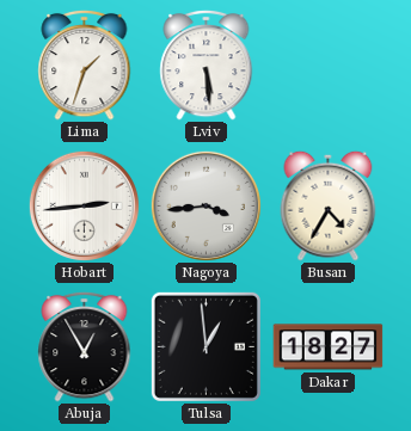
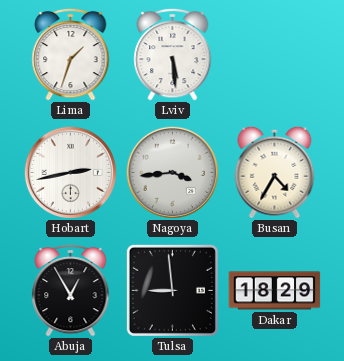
Hobart: 2:44 -> 2:43
Tulsa: 12:59 -> 8:59
Dakar: 18:27 -> 18:29
